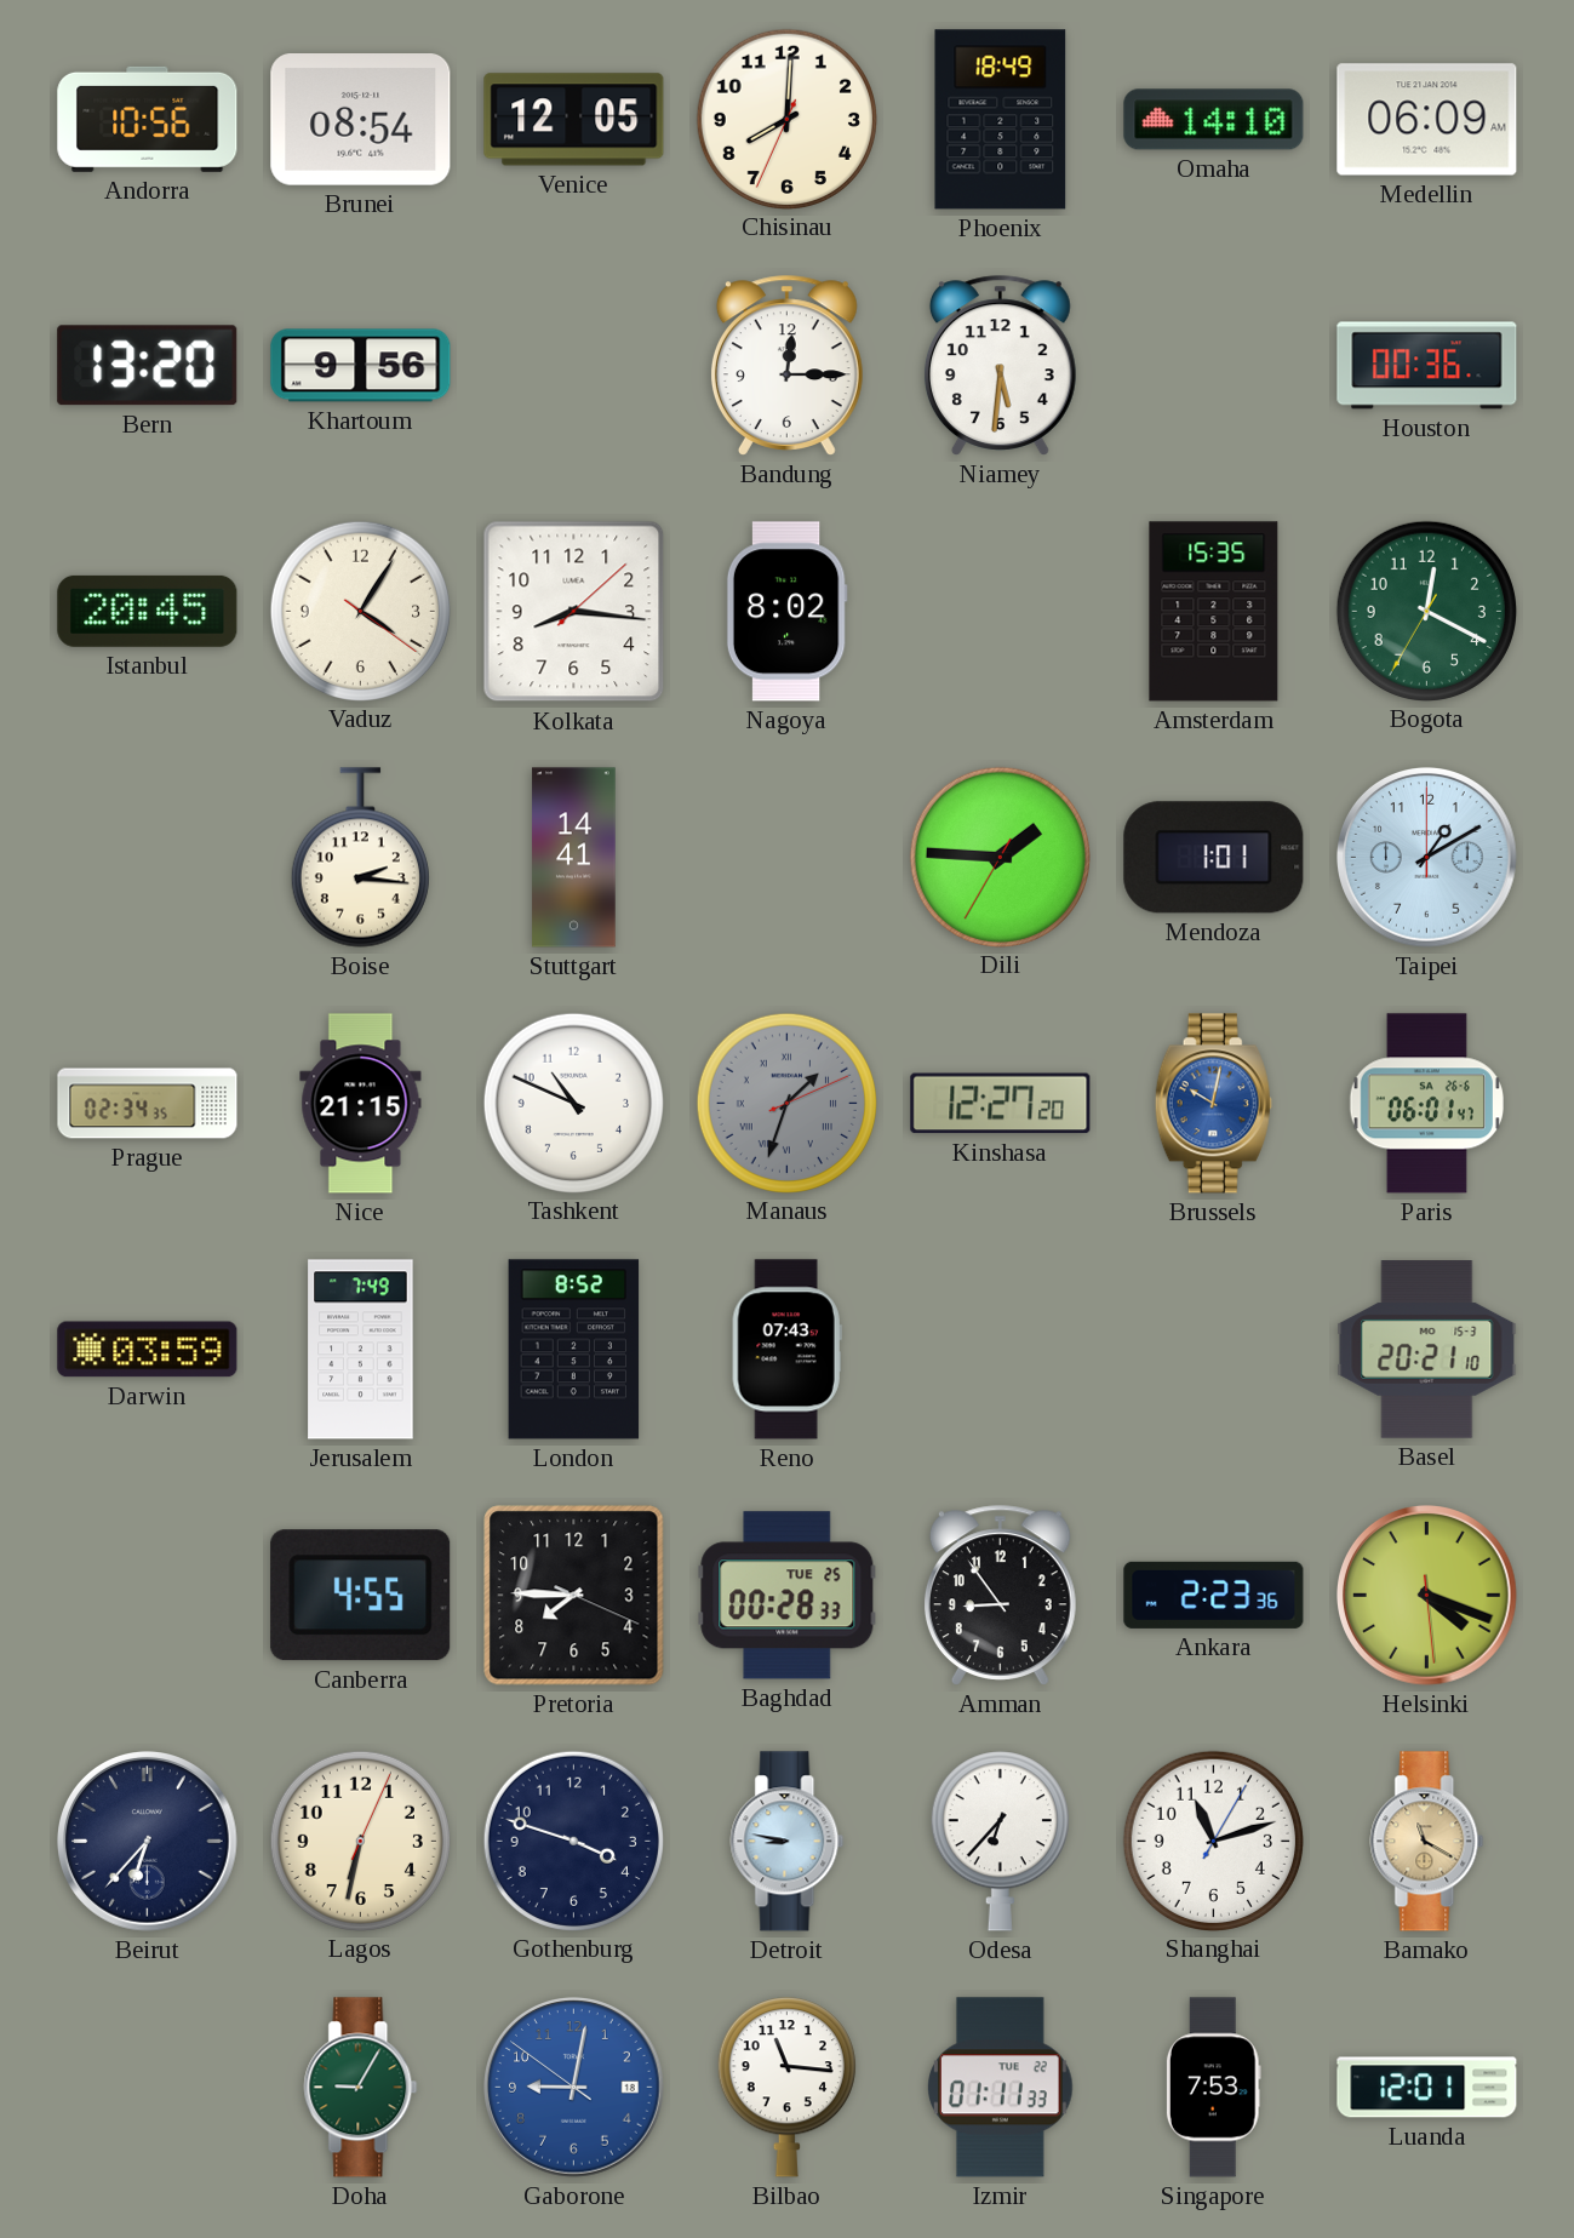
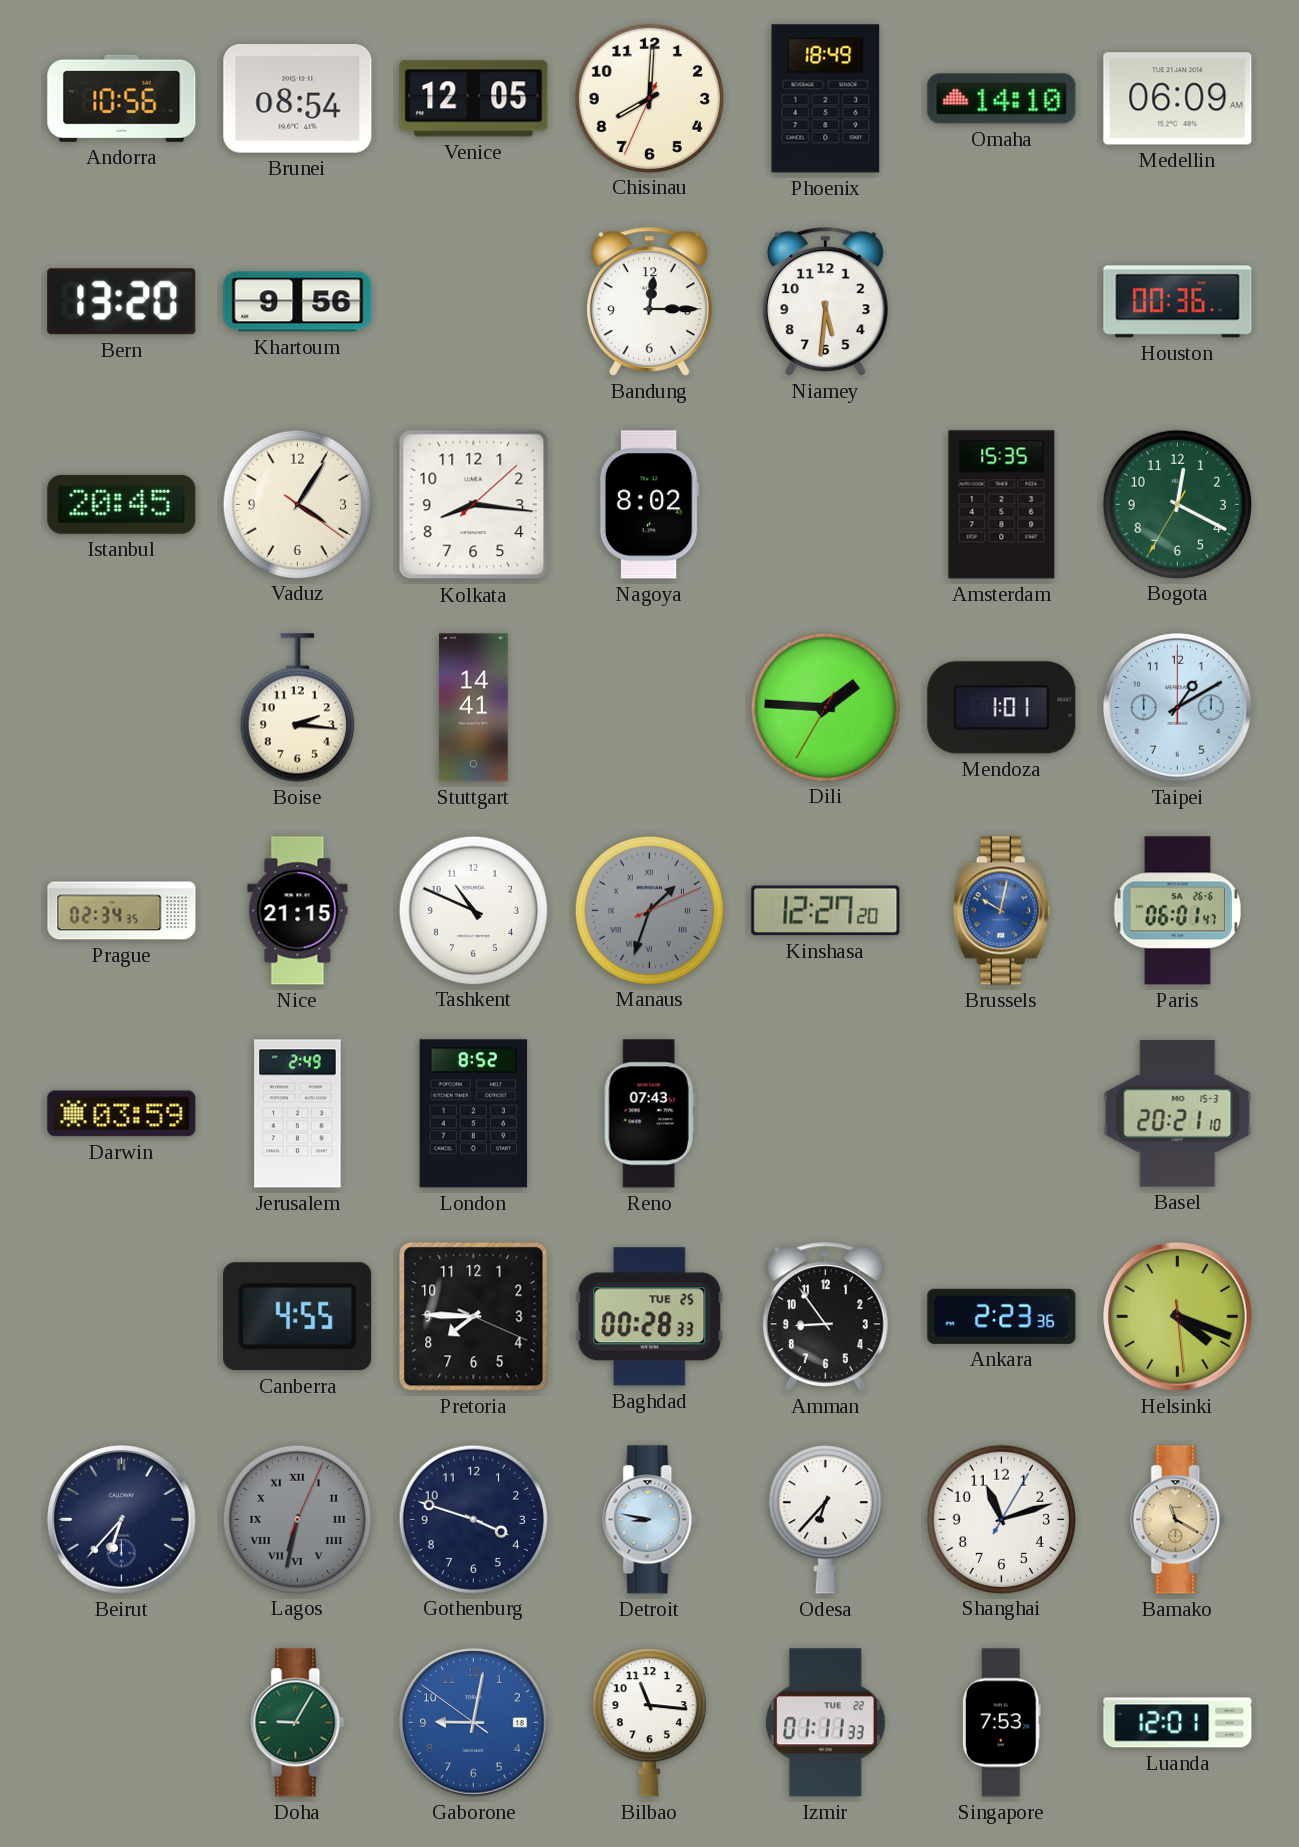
Jerusalem: 7:49 -> 2:49
Lagos dial: cream -> grey
Lagos numerals: Arabic -> Roman
